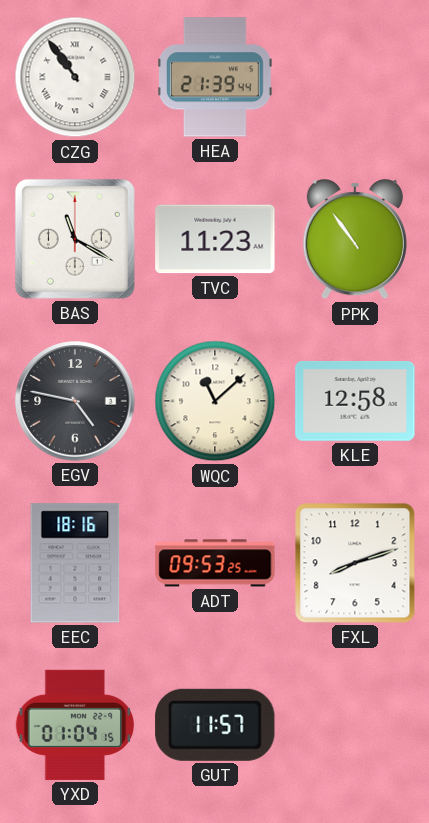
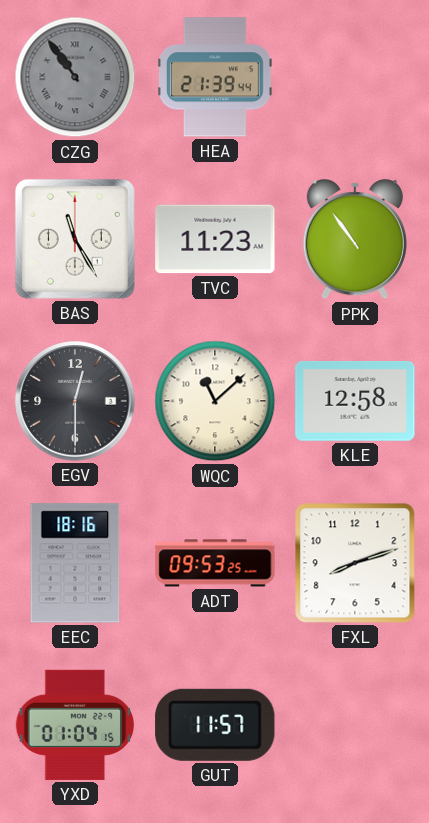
CZG dial: white -> grey
BAS: 11:20 -> 11:25
EGV: 4:47 -> 12:30
